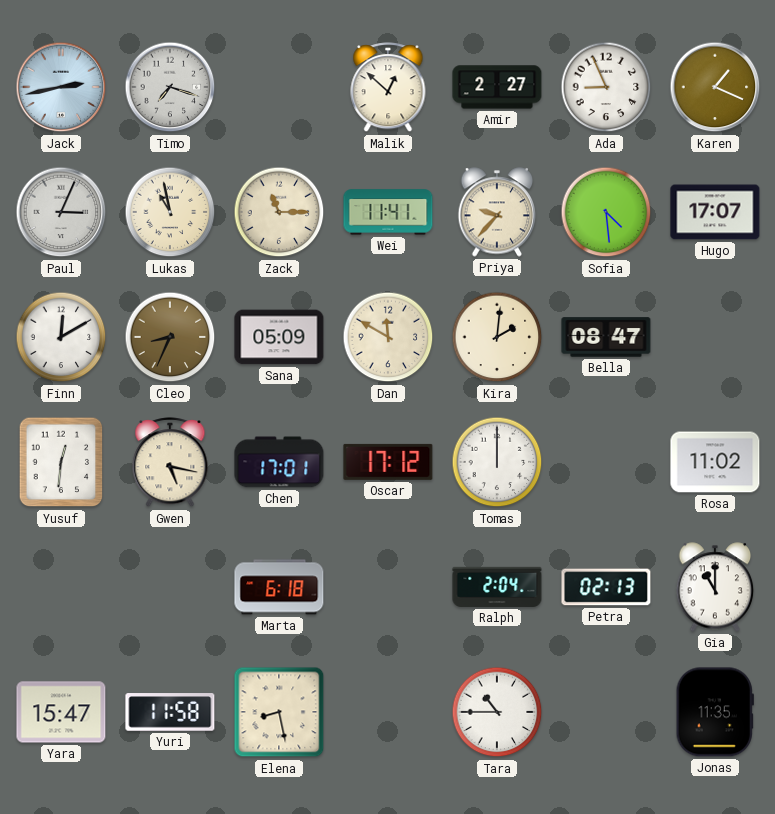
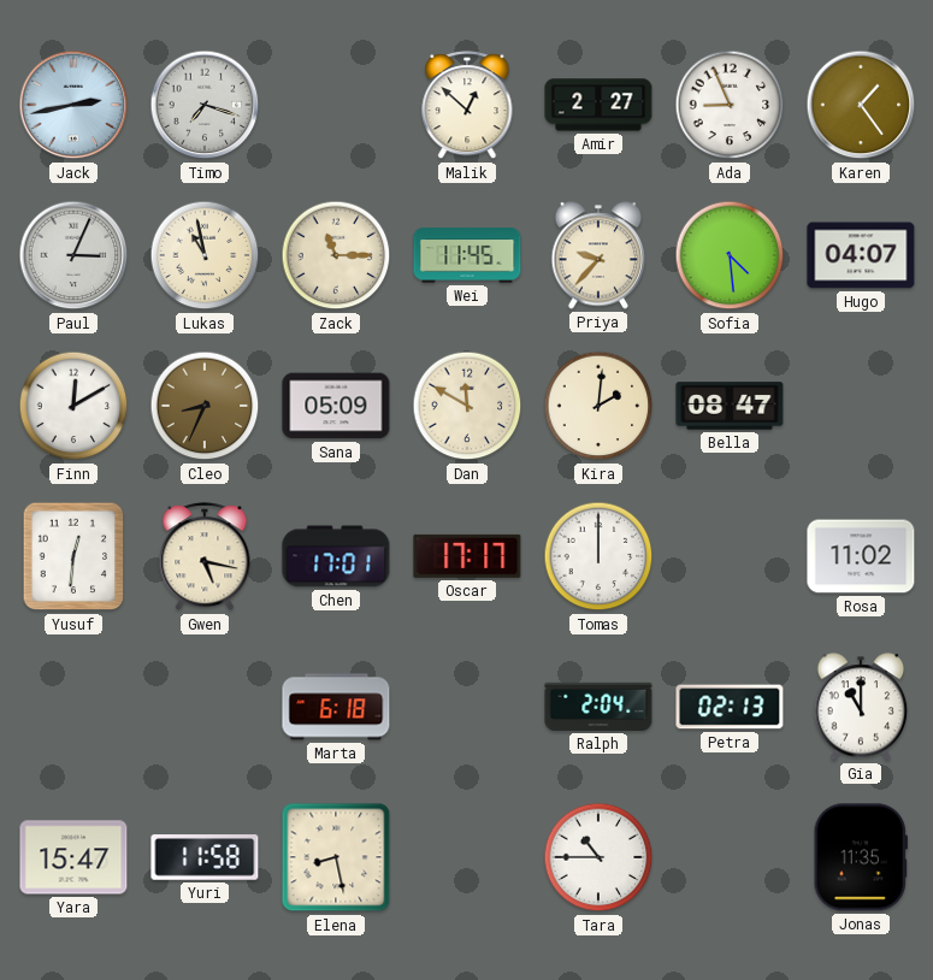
Karen: 1:19 -> 1:24
Wei: 11:41 -> 11:45
Hugo: 17:07 -> 04:07
Oscar: 17:12 -> 17:17
